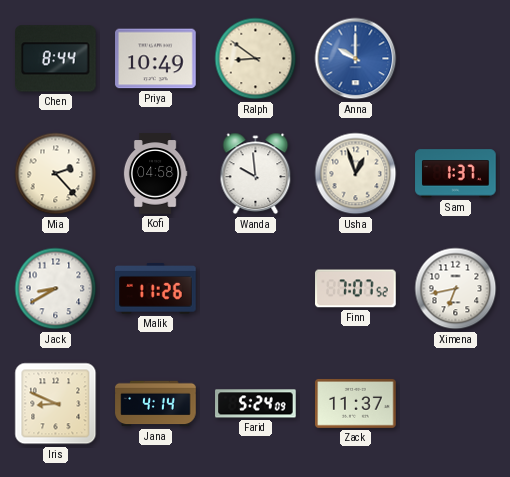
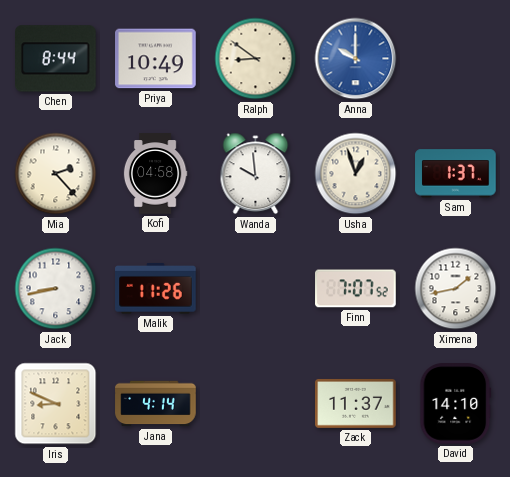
Jack: 8:40 -> 8:43
Ximena: 6:43 -> 1:43
Farid: 5:24 -> none
David: none -> 14:10
